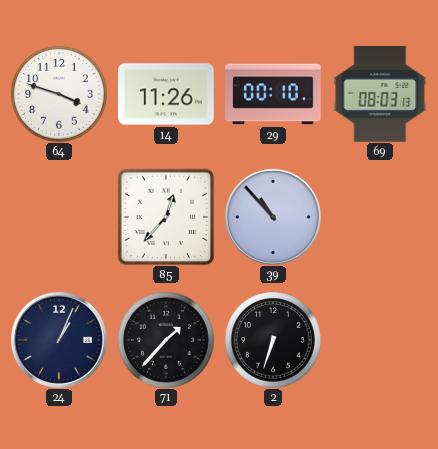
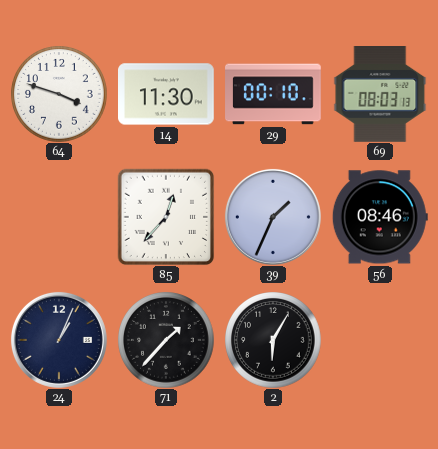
14: 11:26 -> 11:30
39: 10:53 -> 1:34
56: none -> 08:46
2: 6:33 -> 6:05
